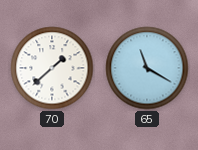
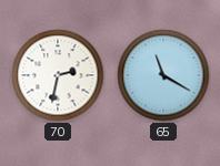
70: 1:38 -> 2:32
